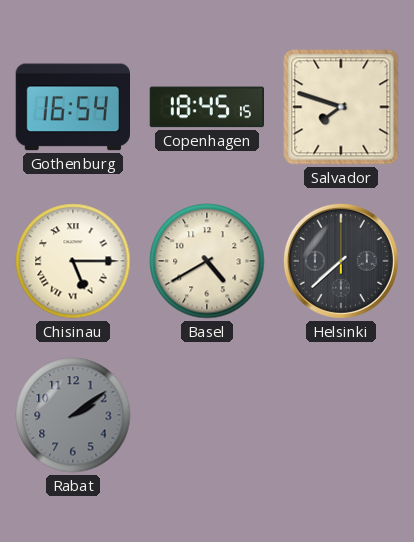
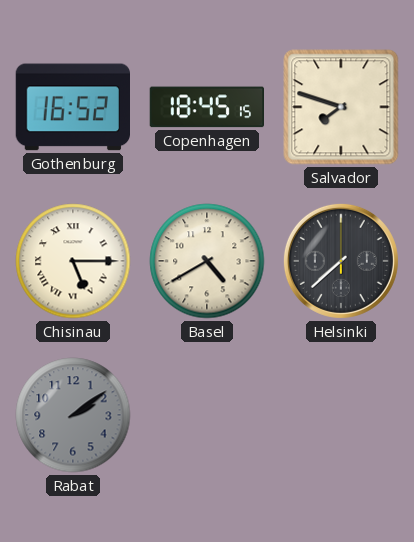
Gothenburg: 16:54 -> 16:52
